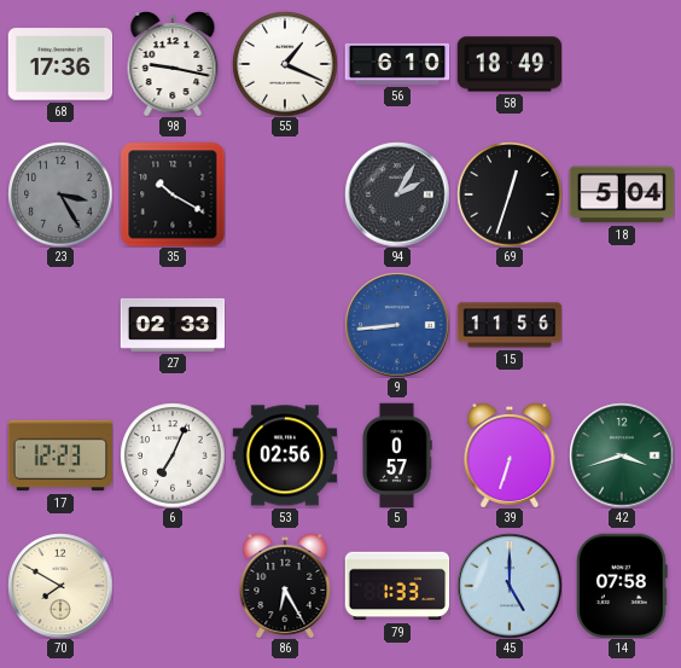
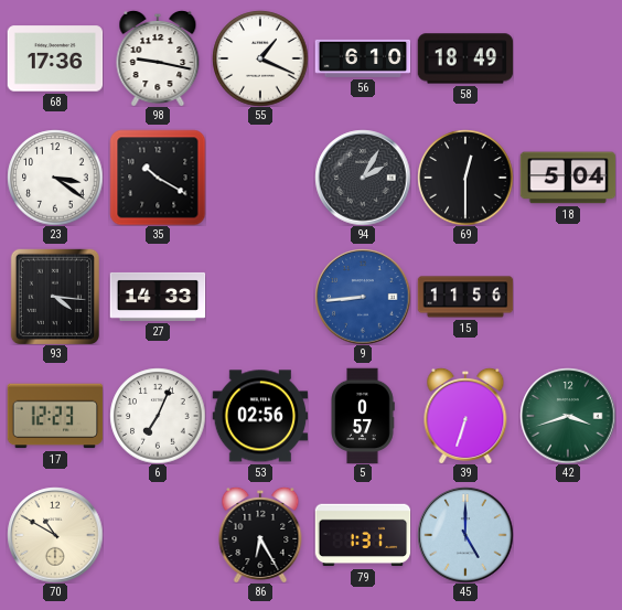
23: 3:25 -> 3:21
23 dial: grey -> white
69: 12:33 -> 12:30
93: none -> 4:16
27: 02:33 -> 14:33
70: 7:50 -> 10:50
79: 1:33 -> 1:31
14: 07:58 -> none
